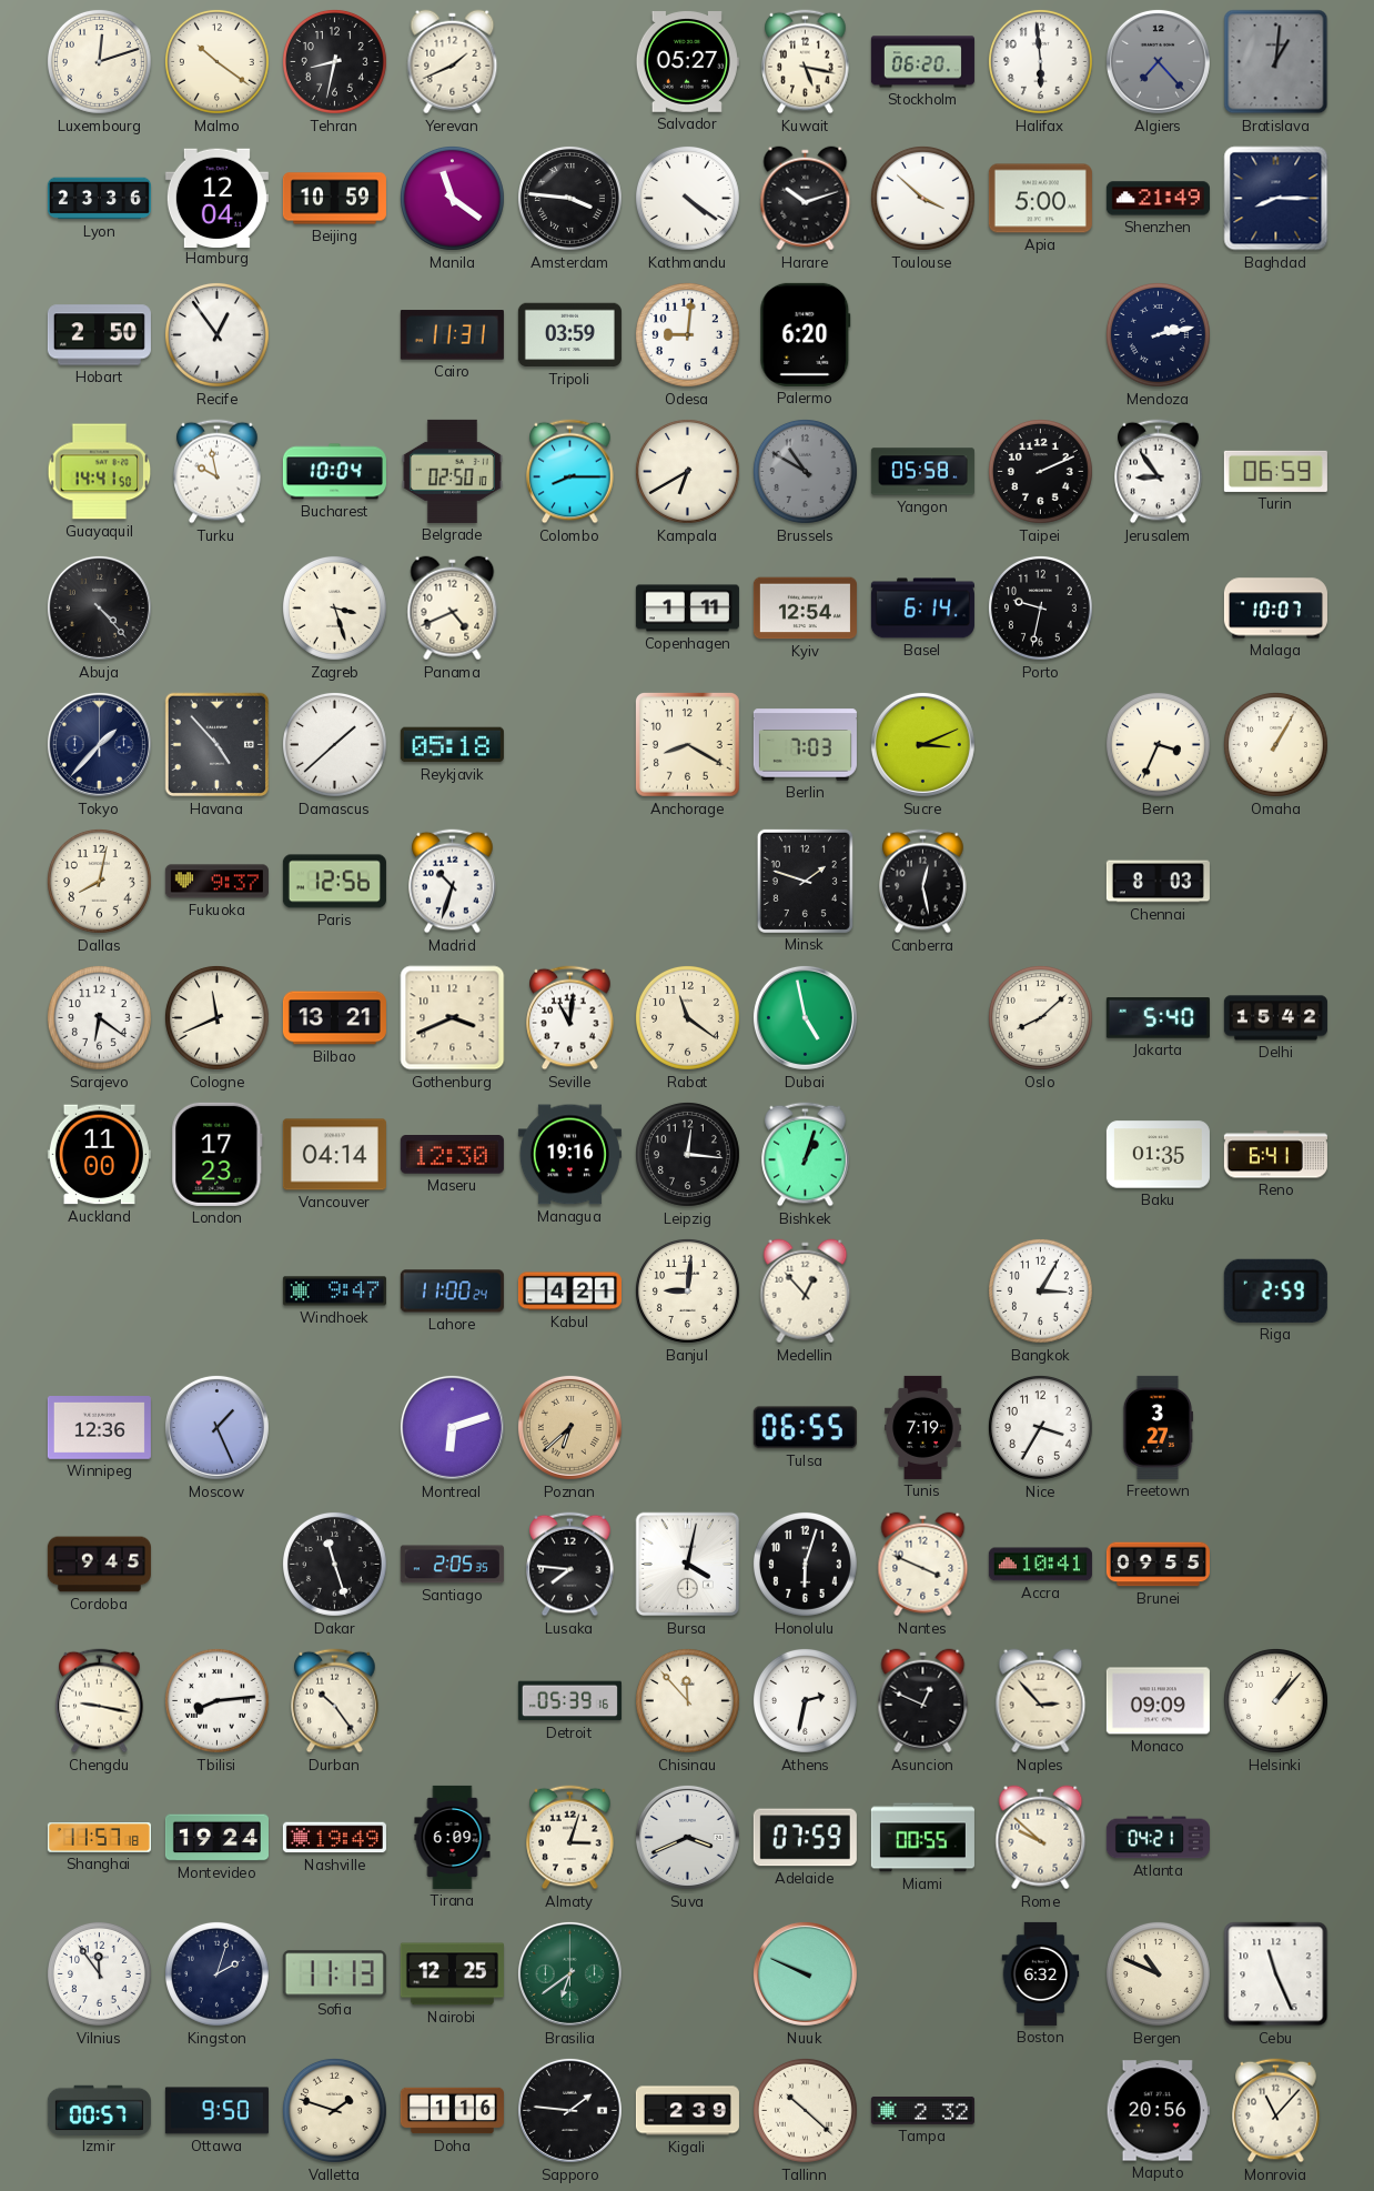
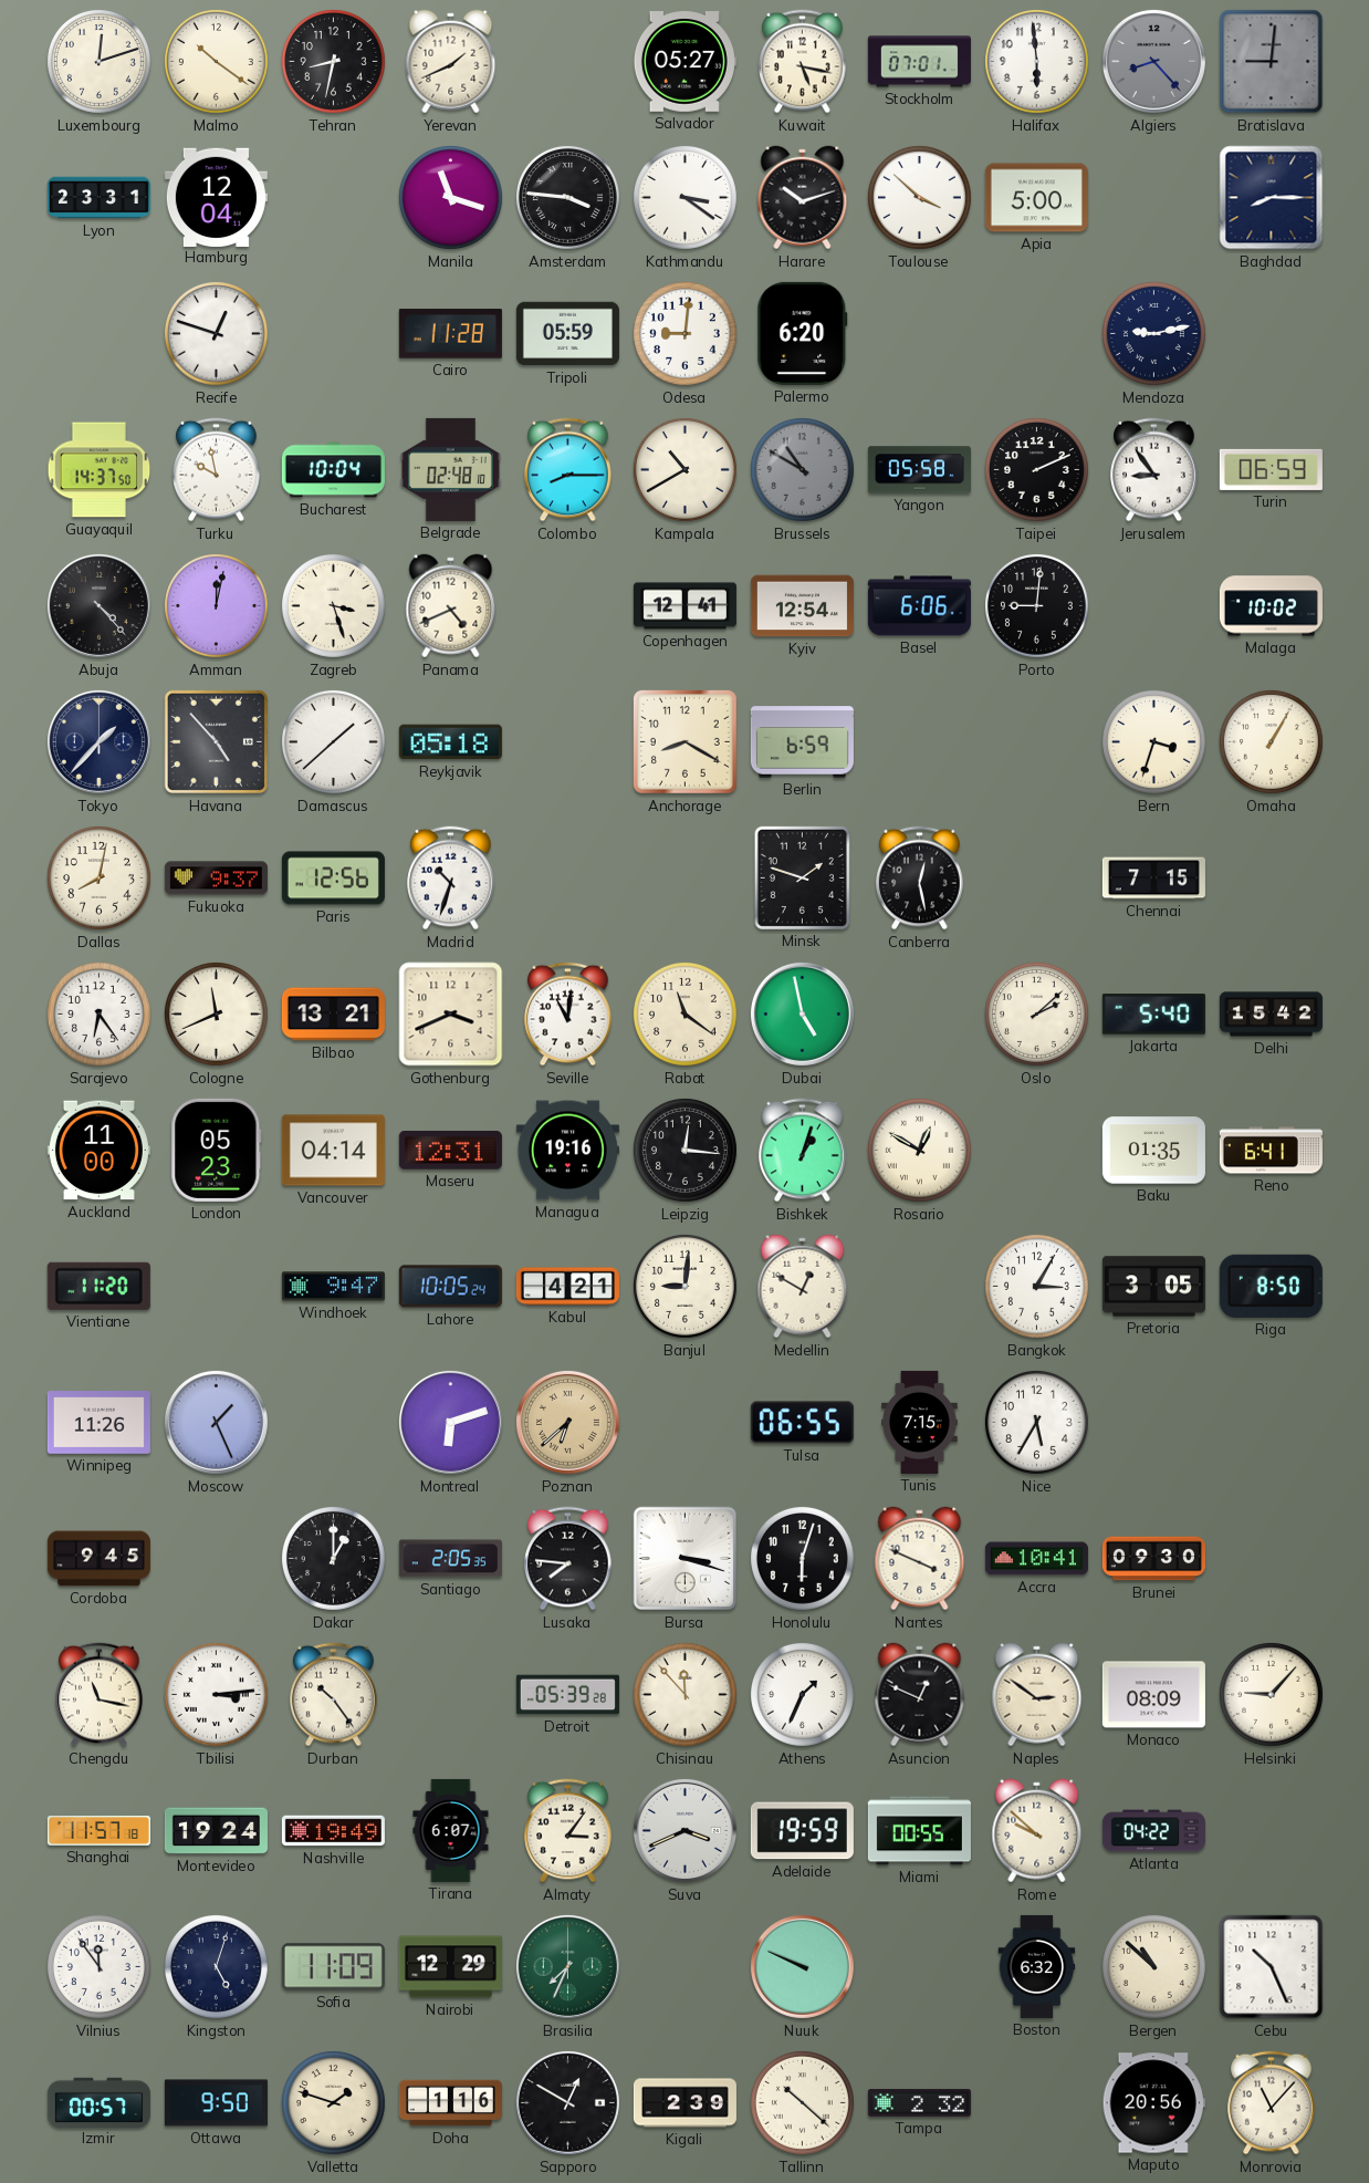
Stockholm: 06:20 -> 07:01
Algiers: 7:23 -> 8:23
Bratislava: 1:01 -> 9:01
Lyon: 23:36 -> 23:31
Beijing: 10:59 -> none
Manila: 11:21 -> 11:18
Kathmandu: 4:21 -> 3:21
Shenzhen: 21:49 -> none
Hobart: 2:50 -> none
Recife: 12:54 -> 12:48
Cairo: 11:31 -> 11:28
Tripoli: 03:59 -> 05:59
Mendoza: 2:13 -> 9:13
Guayaquil: 14:41 -> 14:37
Belgrade: 02:50 -> 02:48
Kampala: 6:40 -> 10:40
Amman: none -> 12:02
Copenhagen: 1:11 -> 12:41
Basel: 6:14 -> 6:06
Porto: 9:32 -> 9:01
Malaga: 10:07 -> 10:02
Berlin: 7:03 -> 6:59
Sucre: 3:11 -> none
Bern: 3:34 -> 3:33
Chennai: 8:03 -> 7:15
Sarajevo: 6:21 -> 6:24
Oslo: 8:08 -> 2:08
London: 17:23 -> 05:23
Maseru: 12:30 -> 12:31
Rosario: none -> 12:50
Vientiane: none -> 11:20
Lahore: 11:00 -> 10:05
Medellin: 12:53 -> 12:50
Pretoria: none -> 3:05
Riga: 2:59 -> 8:50
Winnipeg: 12:36 -> 11:26
Tunis: 7:19 -> 7:15
Nice: 3:35 -> 5:35
Freetown: 3:27 -> none
Dakar: 11:27 -> 1:00
Bursa: 4:02 -> 3:18
Brunei: 09:55 -> 09:30
Chengdu: 9:17 -> 11:17
Tbilisi: 8:14 -> 3:14
Detroit: 05:39:16 -> 05:39:28
Athens: 2:32 -> 1:34
Naples: 2:53 -> 2:51
Monaco: 09:09 -> 08:09
Helsinki: 1:07 -> 9:07
Tirana: 6:09 -> 6:07
Almaty: 3:03 -> 3:06
Adelaide: 07:59 -> 19:59
Atlanta: 04:21 -> 04:22
Kingston: 2:03 -> 5:03
Sofia: 11:13 -> 11:09
Nairobi: 12:25 -> 12:29
Brasilia: 6:39 -> 7:34
Bergen: 10:49 -> 10:52
Cebu: 11:26 -> 10:26
Sapporo: 1:46 -> 12:50
